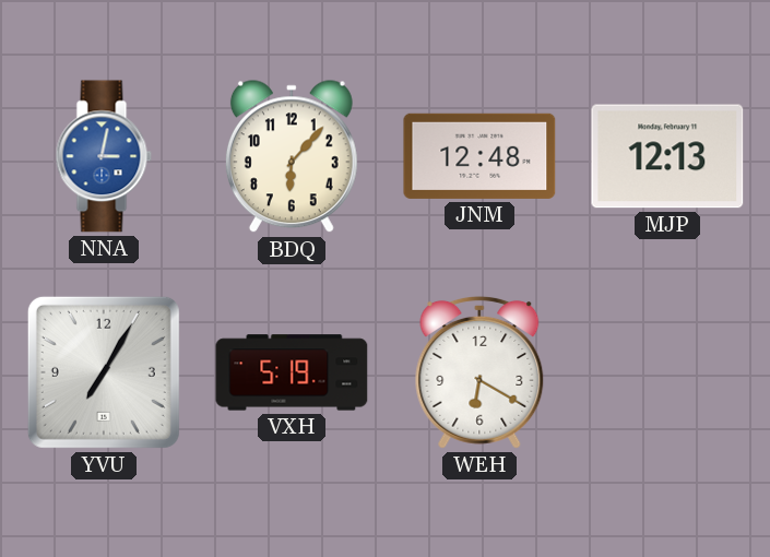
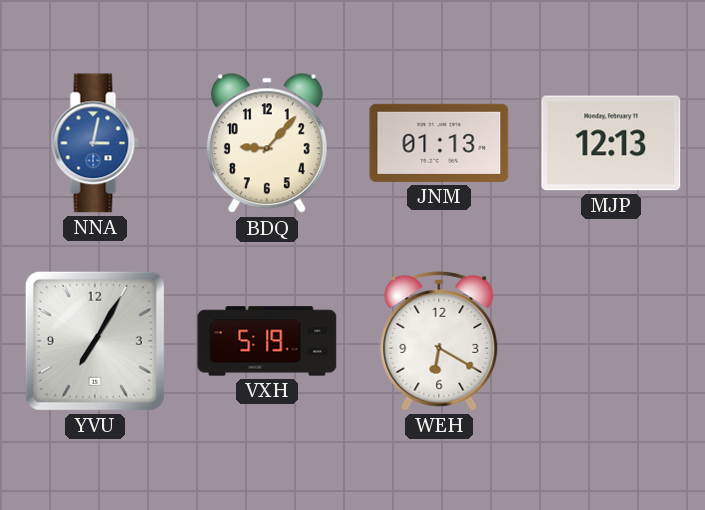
BDQ: 6:07 -> 9:07
JNM: 12:48 -> 01:13
